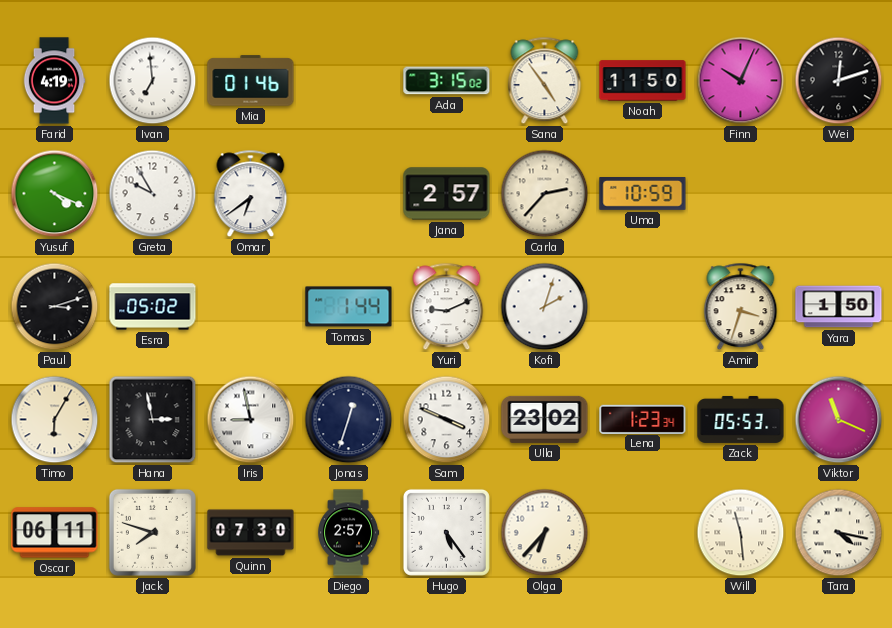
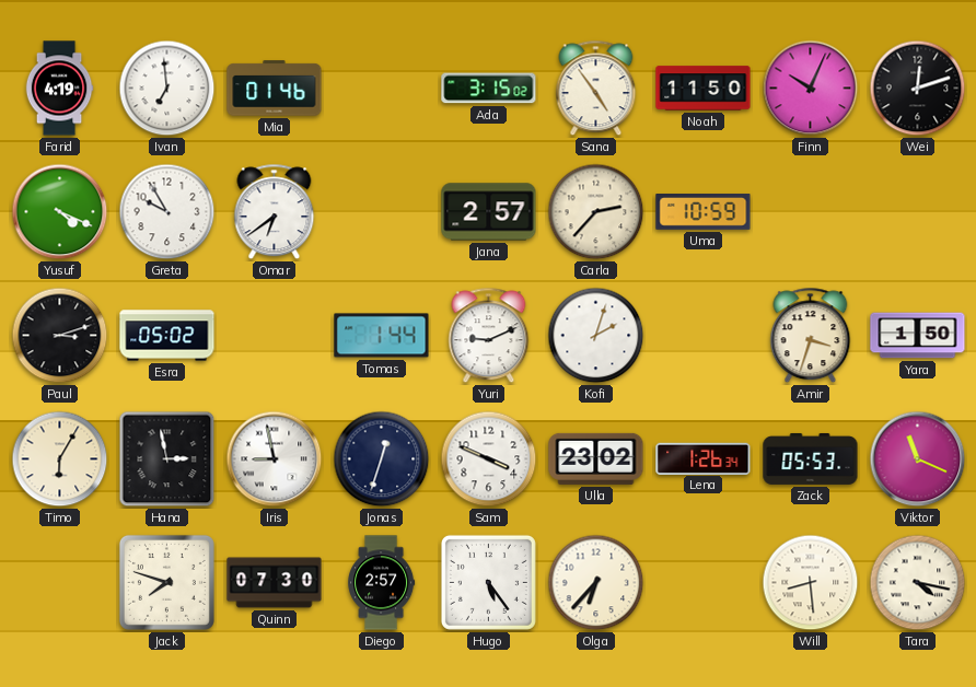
Lena: 1:23 -> 1:26
Oscar: 06:11 -> none
Will: 11:29 -> 8:29
